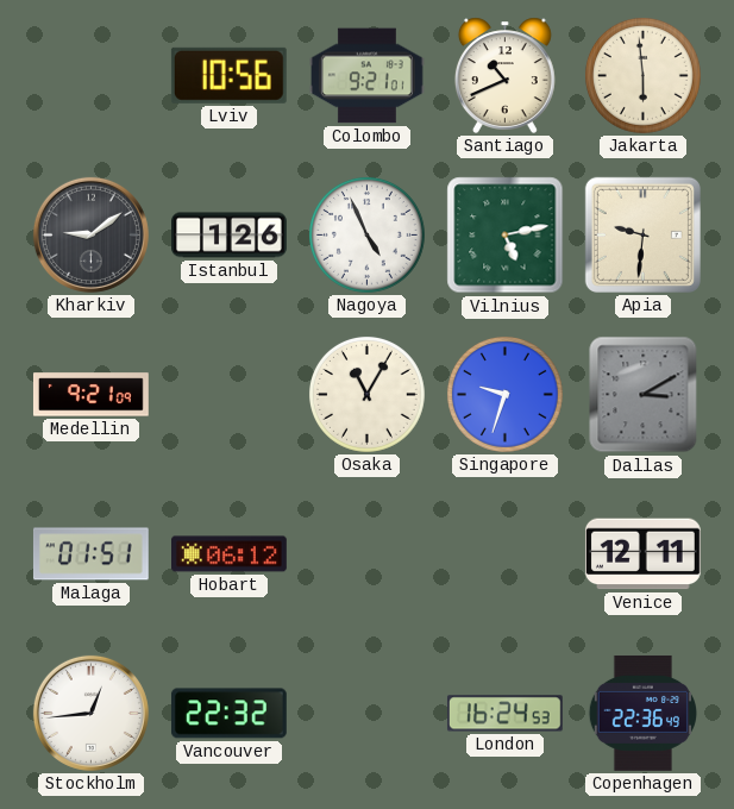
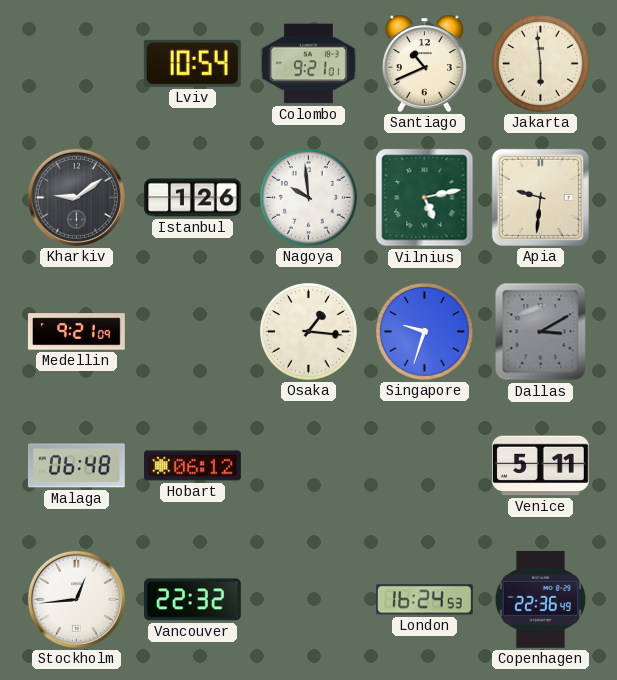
Lviv: 10:56 -> 10:54
Nagoya: 4:56 -> 9:59
Osaka: 11:05 -> 1:16
Malaga: 01:51 -> 06:48
Venice: 12:11 -> 5:11
